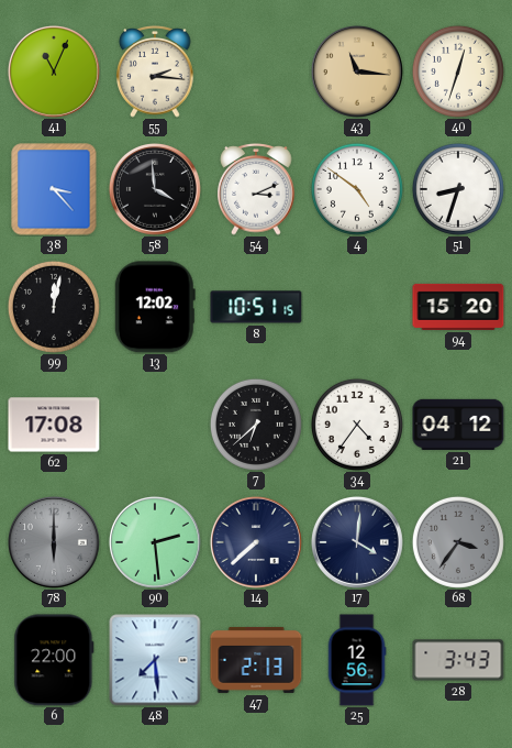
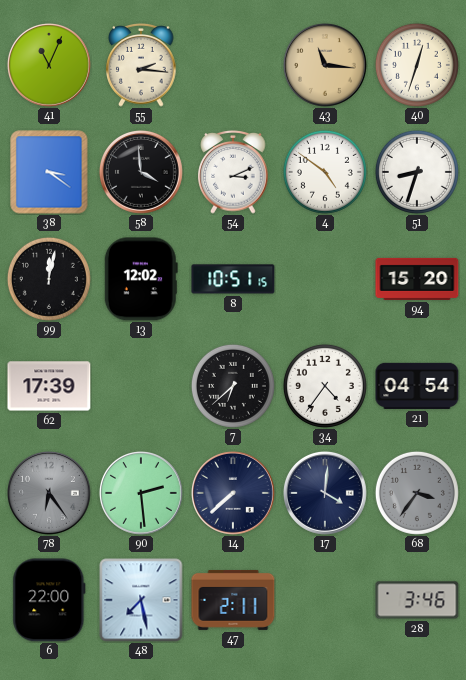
38: 3:23 -> 3:21
62: 17:08 -> 17:39
21: 04:12 -> 04:54
78: 6:00 -> 6:24
48: 7:29 -> 7:28
47: 2:13 -> 2:11
25: 12:56 -> none
28: 3:43 -> 3:46
